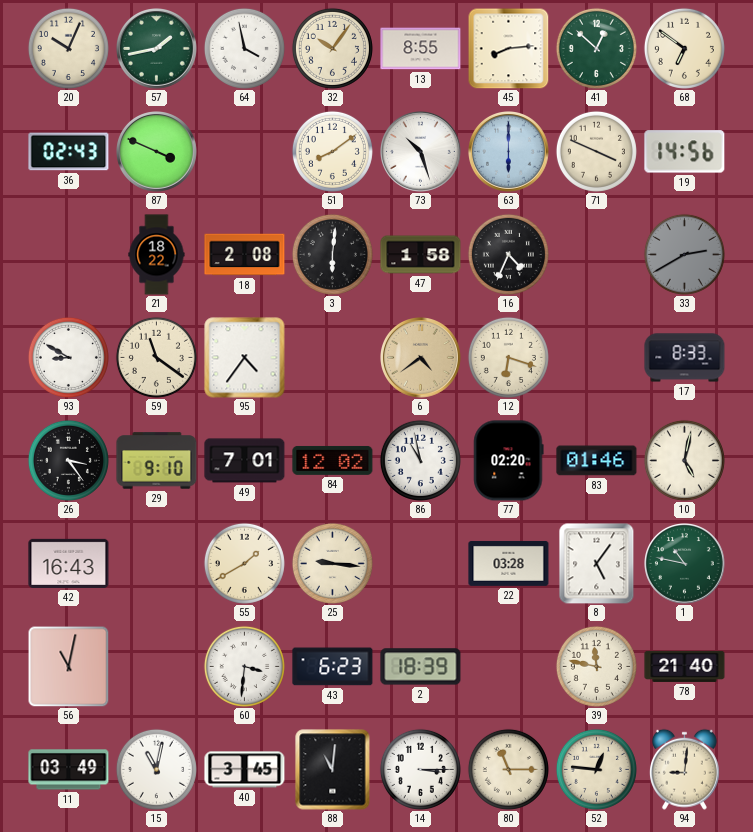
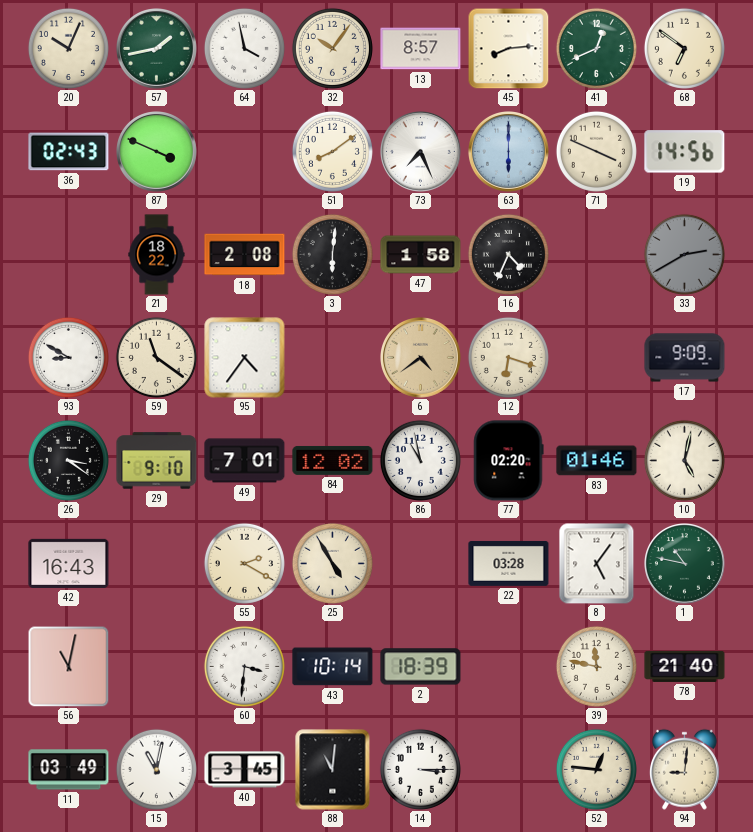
13: 8:55 -> 8:57
41: 12:52 -> 12:41
73: 10:27 -> 7:26
17: 8:33 -> 9:09
26: 3:24 -> 3:21
55: 1:40 -> 2:20
25: 9:16 -> 4:55
43: 6:23 -> 10:14
80: 11:15 -> none
